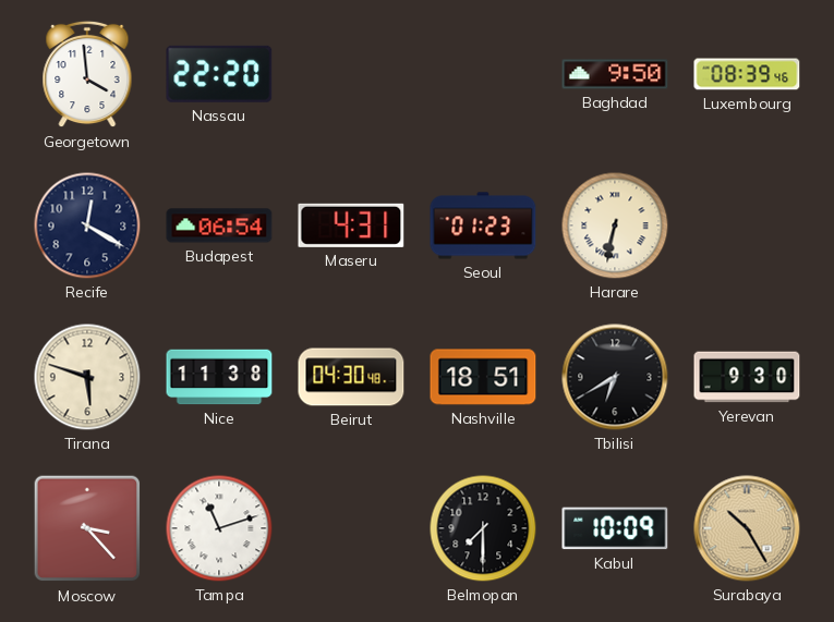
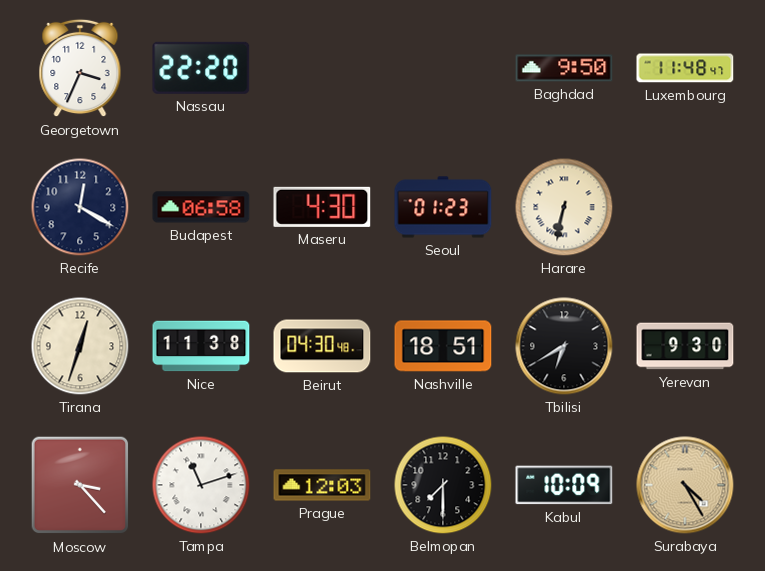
Georgetown: 3:59 -> 3:34
Luxembourg: 08:39 -> 11:48
Budapest: 06:54 -> 06:58
Maseru: 4:31 -> 4:30
Tirana: 5:48 -> 12:33
Prague: none -> 12:03
Surabaya: 10:25 -> 4:25
